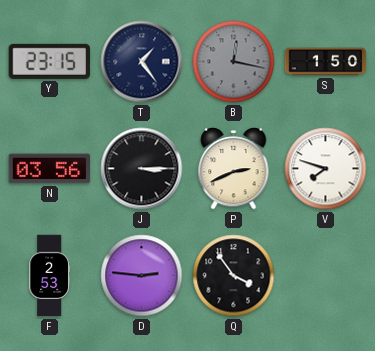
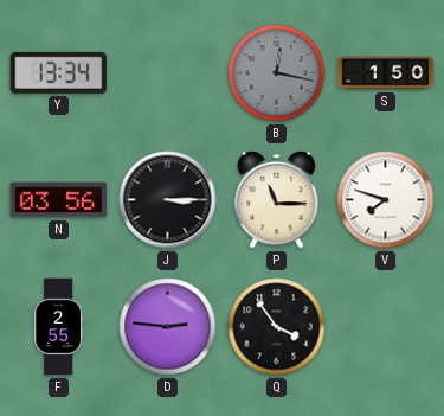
Y: 23:15 -> 13:34
T: 1:24 -> none
P: 2:41 -> 11:15
F: 2:53 -> 2:55
